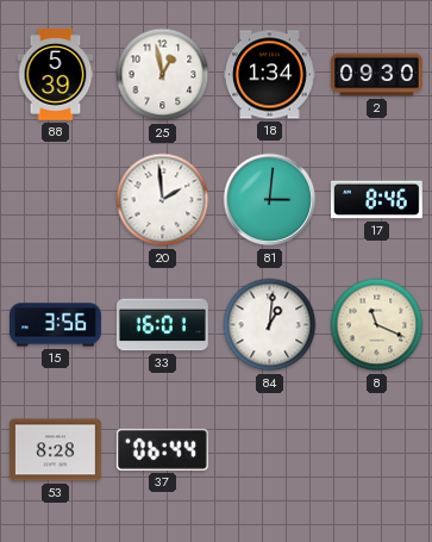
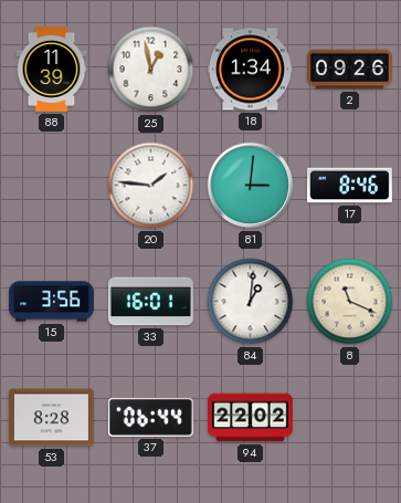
88: 5:39 -> 11:39
2: 09:30 -> 09:26
20: 1:59 -> 1:46
94: none -> 22:02
